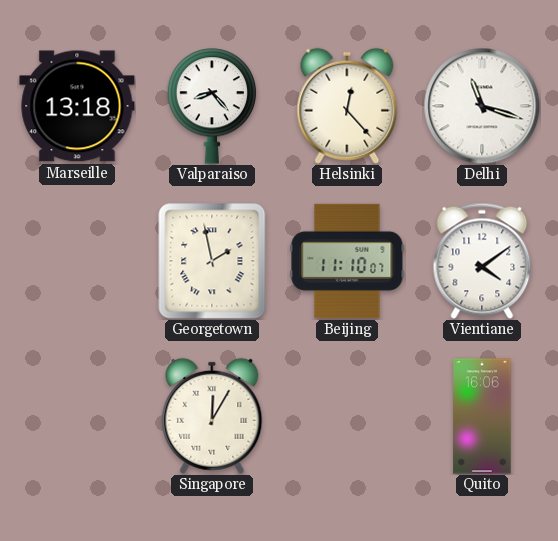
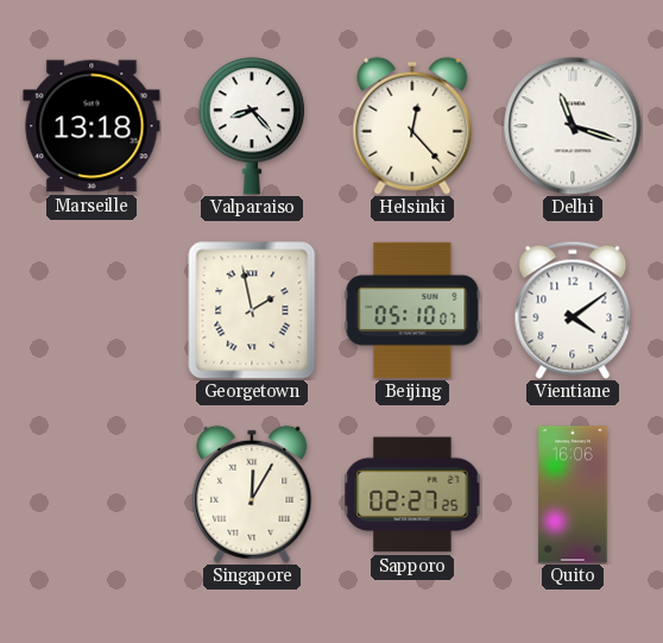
Beijing: 11:10 -> 05:10
Sapporo: none -> 02:27
